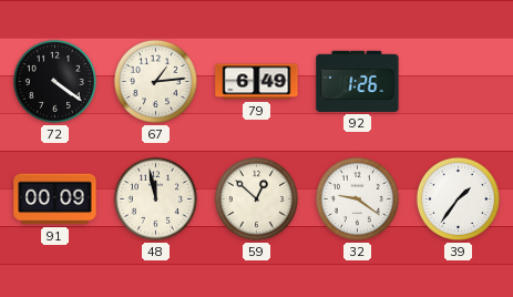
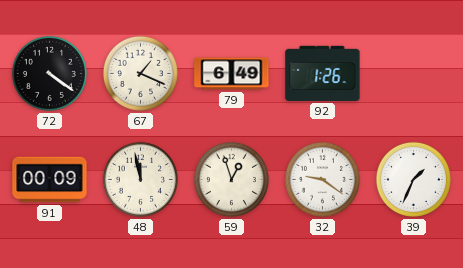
67: 1:14 -> 1:19
59: 12:52 -> 12:57
39: 1:36 -> 1:34
